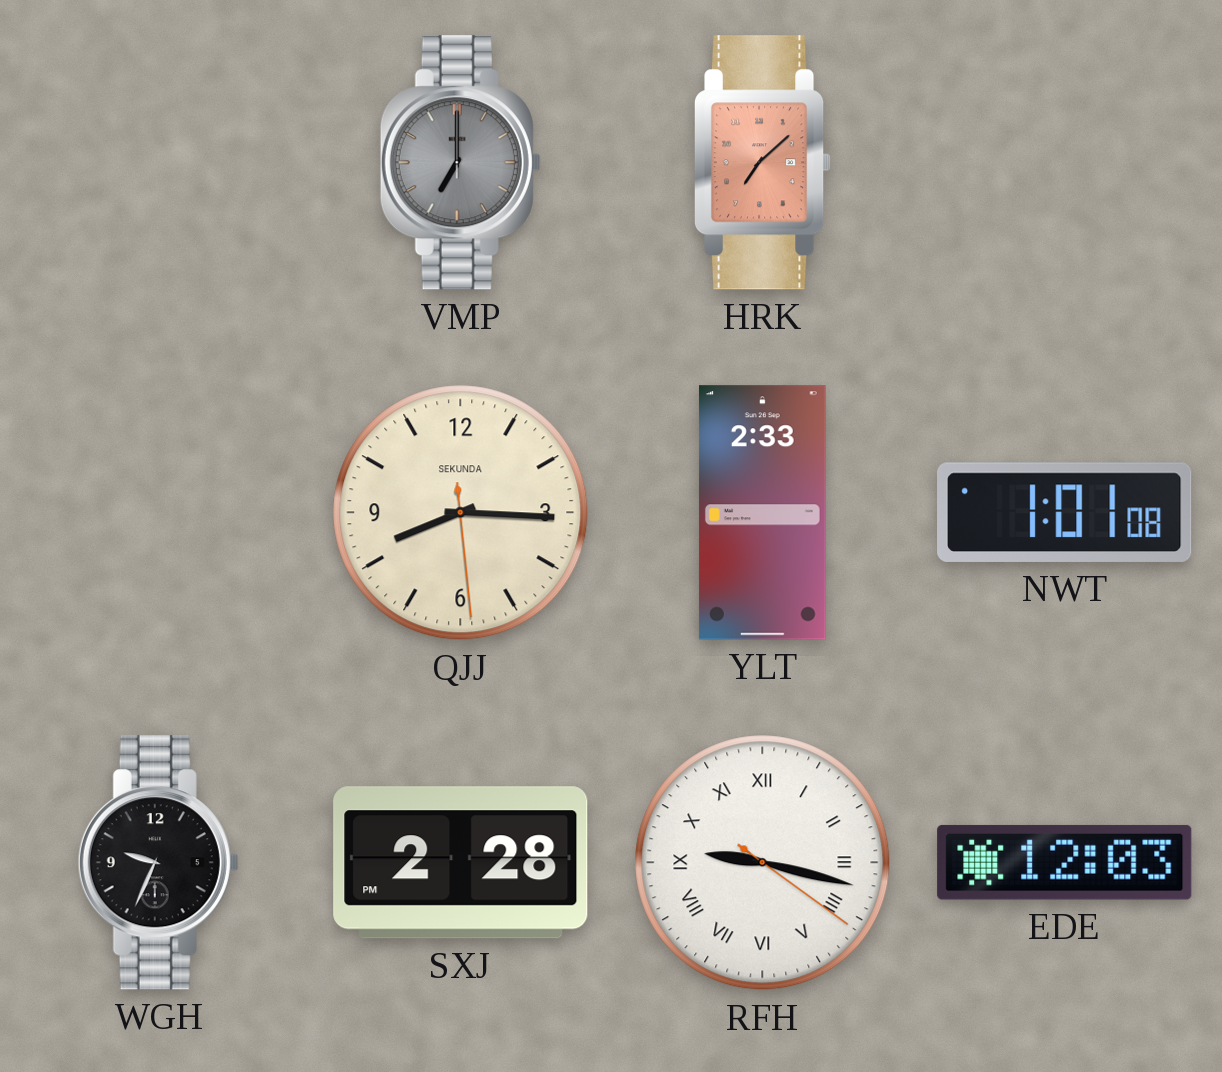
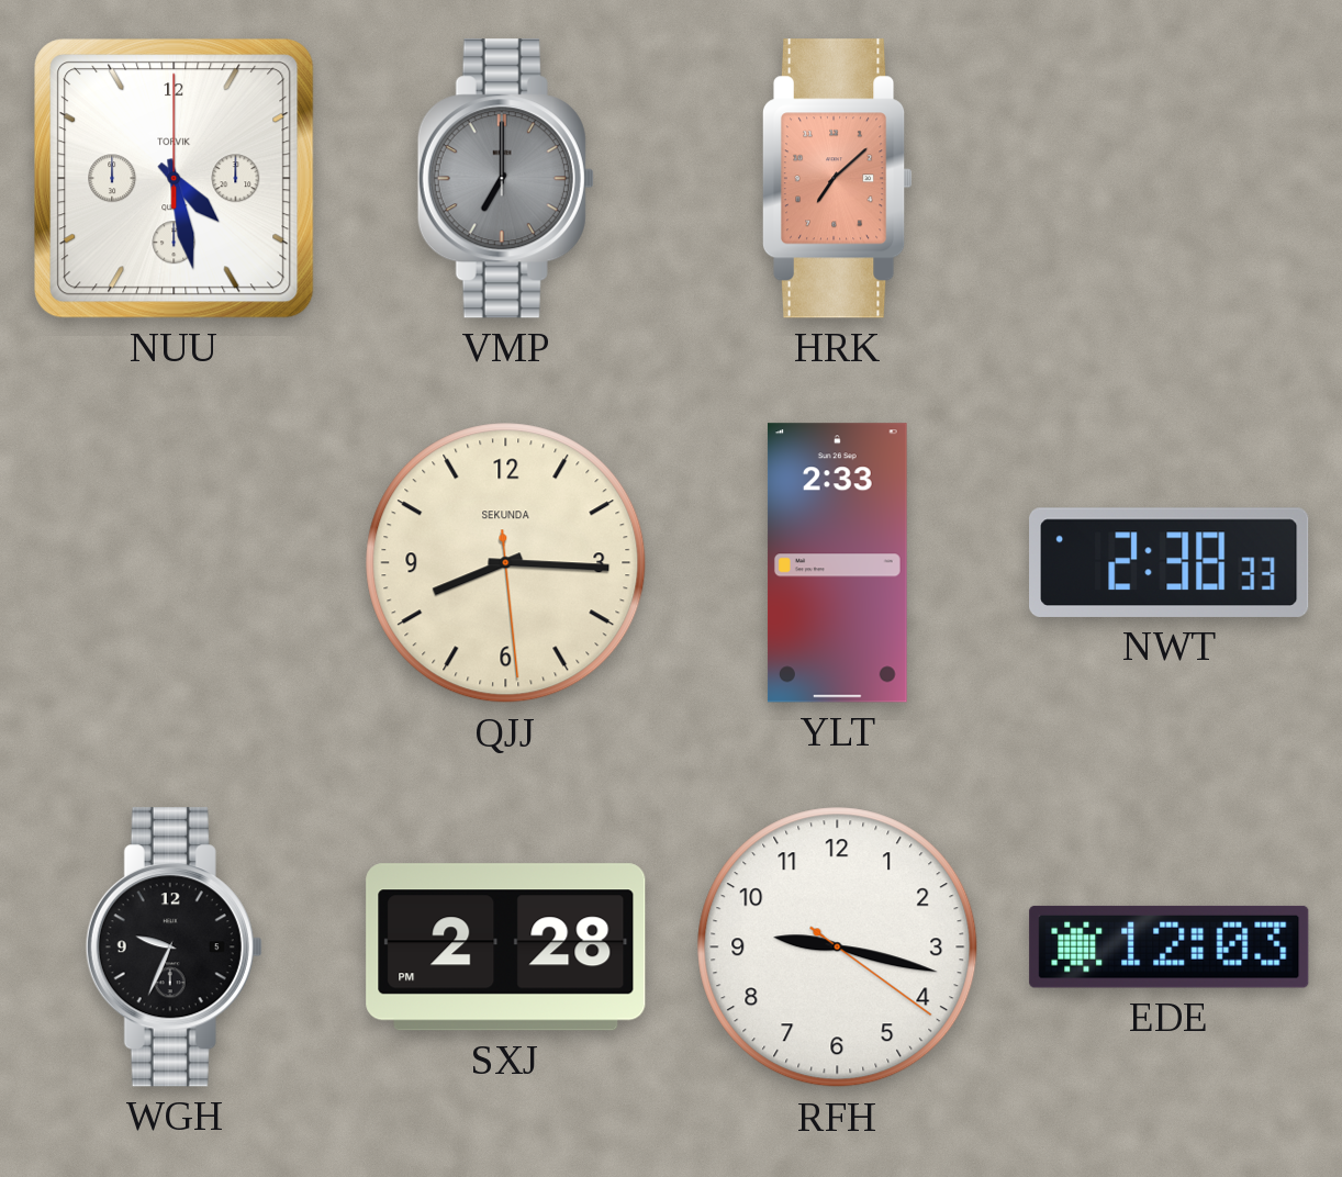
NUU: none -> 4:28
NWT: 1:01 -> 2:38
RFH numerals: Roman -> Arabic
